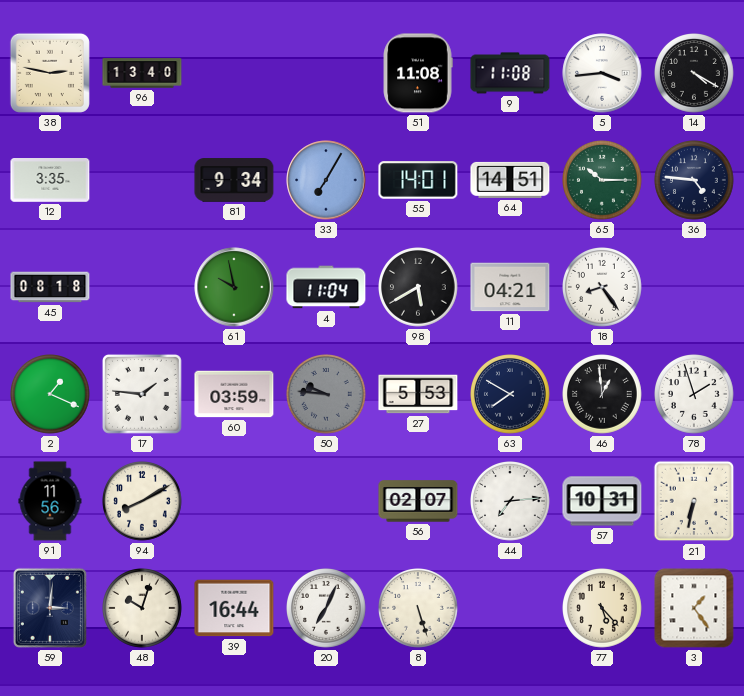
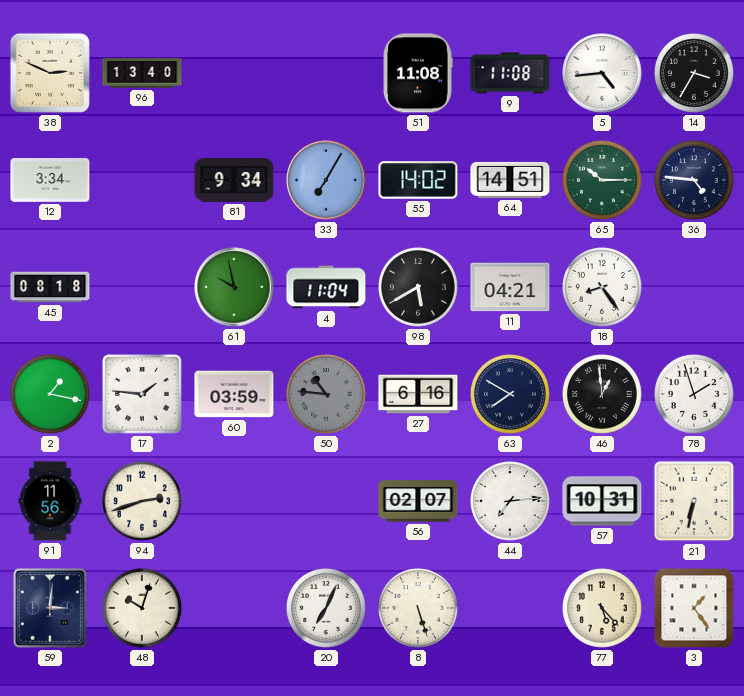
38: 2:47 -> 2:49
5: 3:44 -> 4:44
14: 4:20 -> 3:35
12: 3:35 -> 3:34
55: 14:01 -> 14:02
2: 1:19 -> 1:17
50: 9:46 -> 10:46
27: 5:53 -> 6:16
94: 8:10 -> 2:42
39: 16:44 -> none
